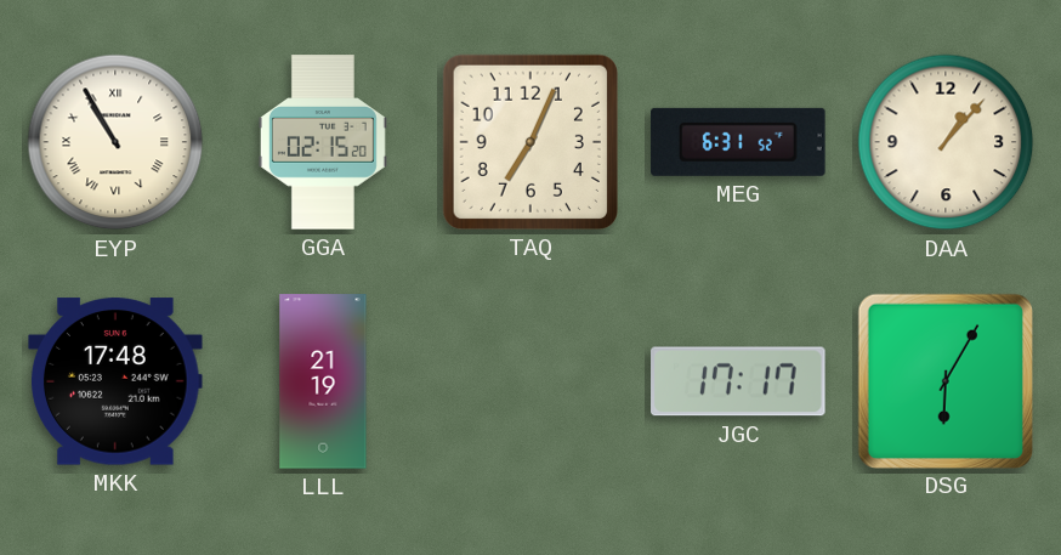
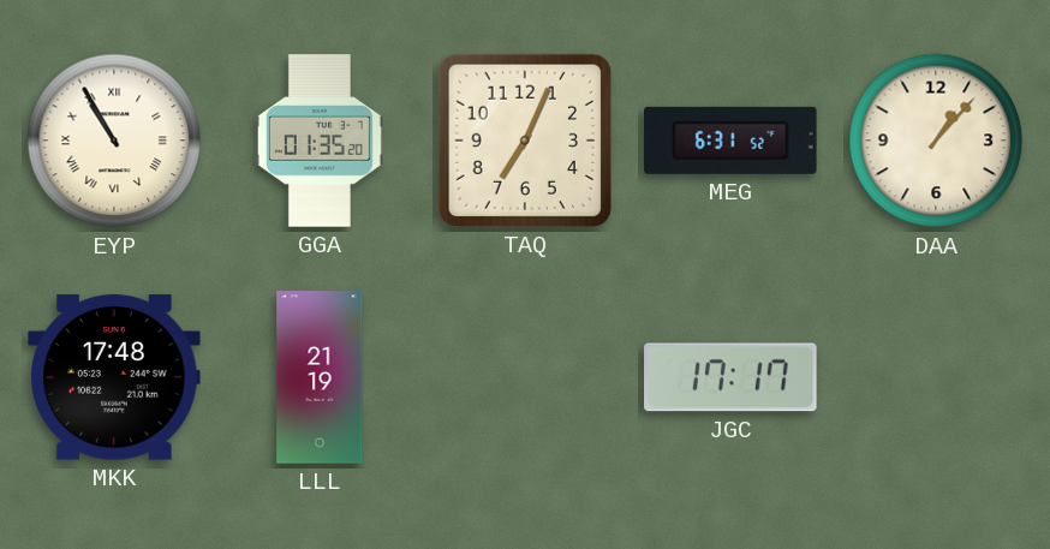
GGA: 02:15 -> 01:35
DSG: 6:05 -> none
